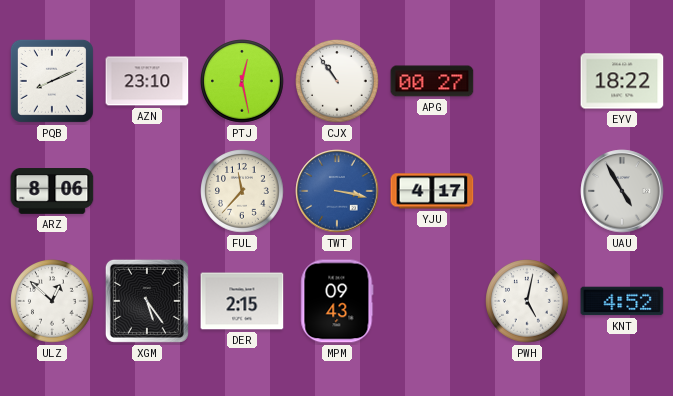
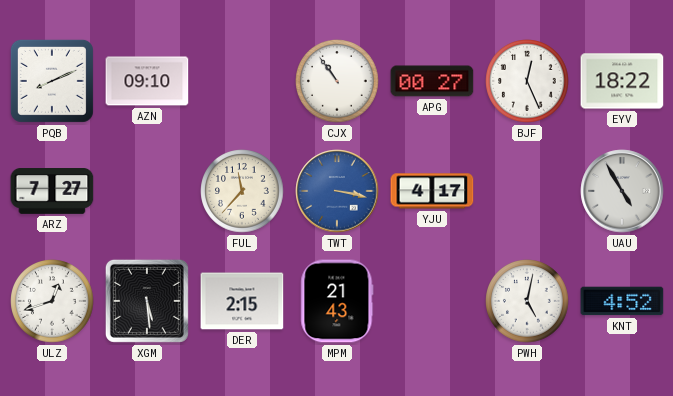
AZN: 23:10 -> 09:10
PTJ: 12:28 -> none
BJF: none -> 12:26
ARZ: 8:06 -> 7:27
ULZ: 12:52 -> 12:42
XGM: 5:24 -> 5:29
MPM: 09:43 -> 21:43
